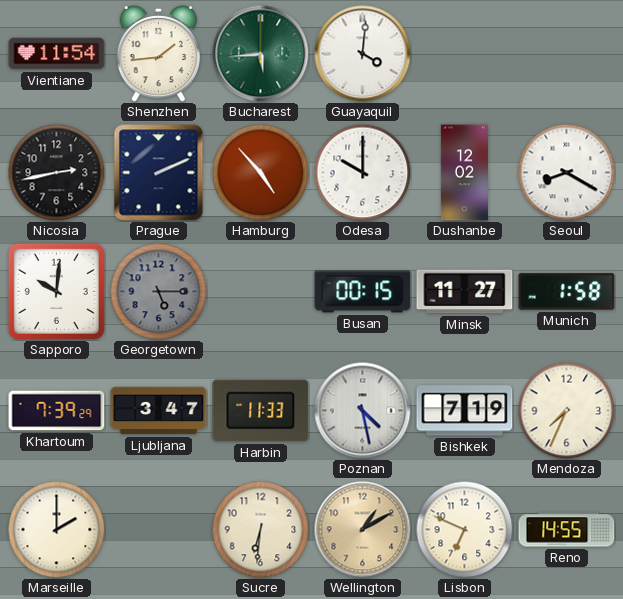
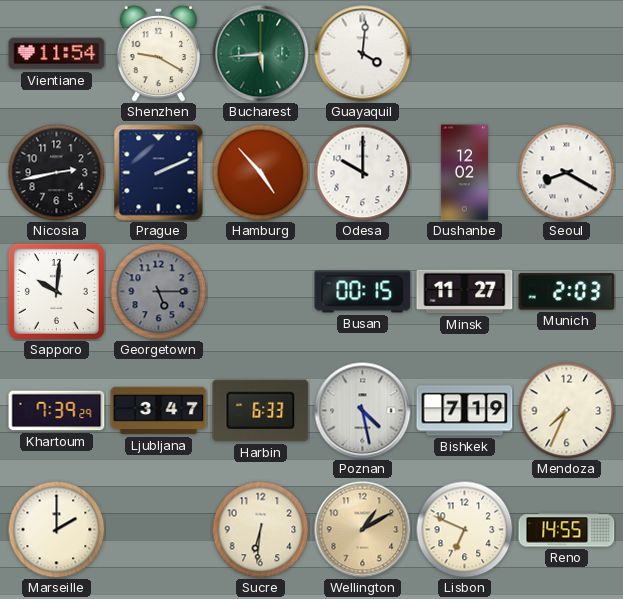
Shenzhen: 1:44 -> 9:20
Munich: 1:58 -> 2:03
Harbin: 11:33 -> 6:33
